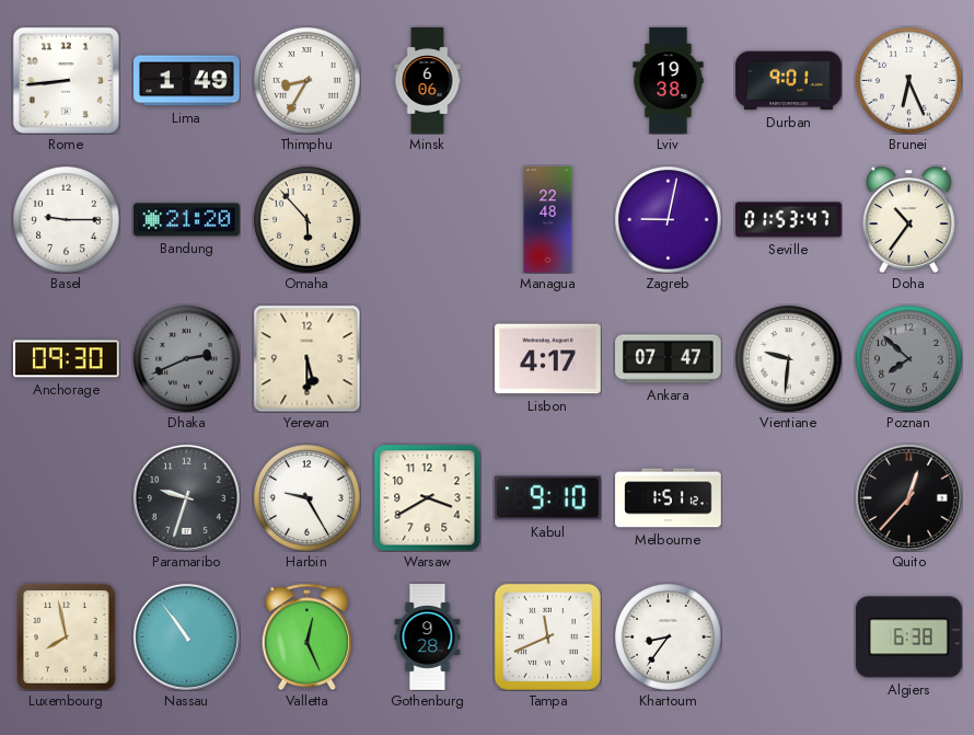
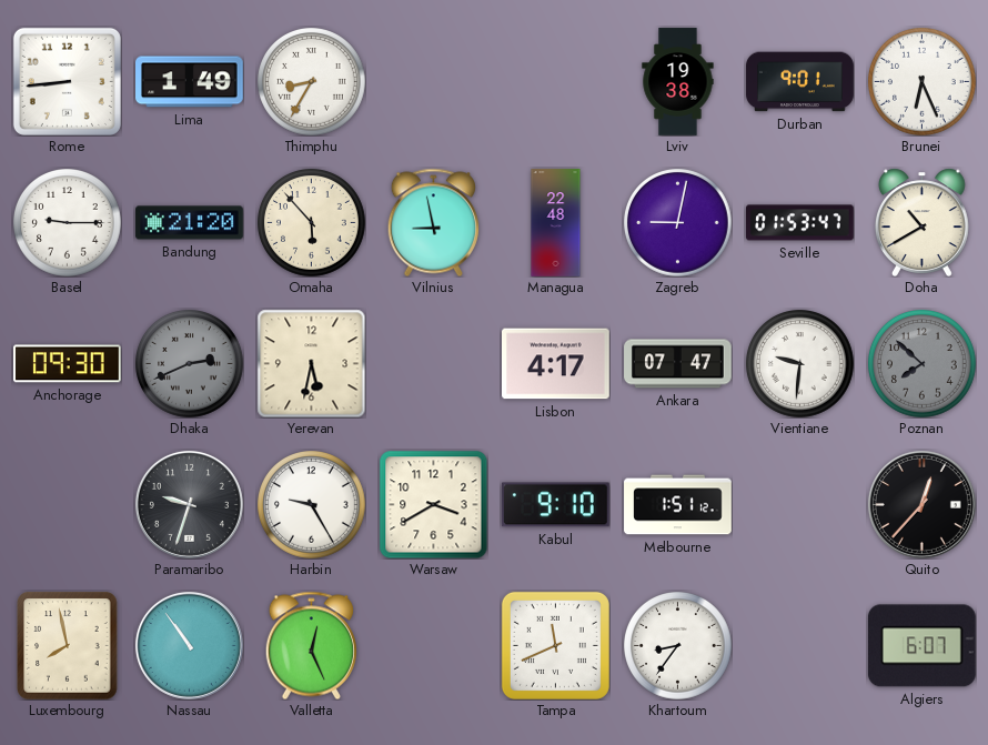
Minsk: 6:06 -> none
Vilnius: none -> 8:58
Doha: 10:36 -> 10:40
Yerevan: 5:30 -> 5:32
Gothenburg: 9:28 -> none
Algiers: 6:38 -> 6:07
